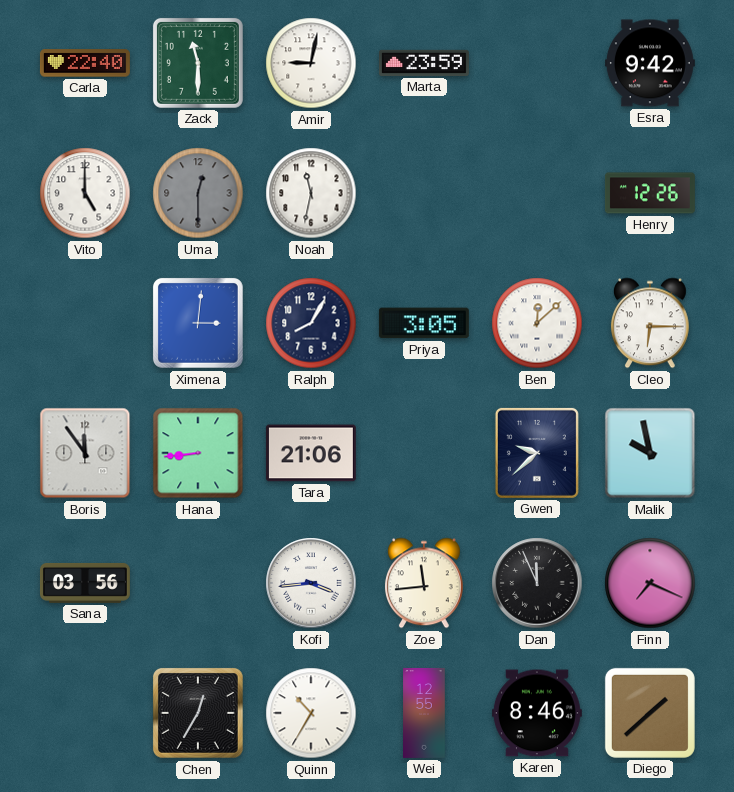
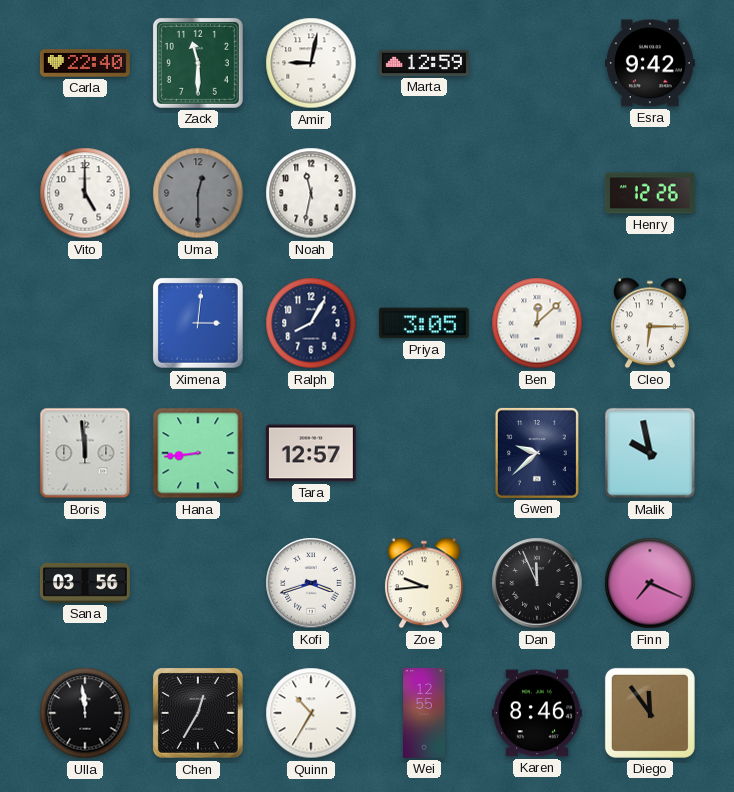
Marta: 23:59 -> 12:59
Boris: 11:54 -> 11:59
Tara: 21:06 -> 12:57
Kofi: 3:44 -> 3:42
Zoe: 11:44 -> 9:44
Ulla: none -> 11:59
Diego: 1:38 -> 11:54
